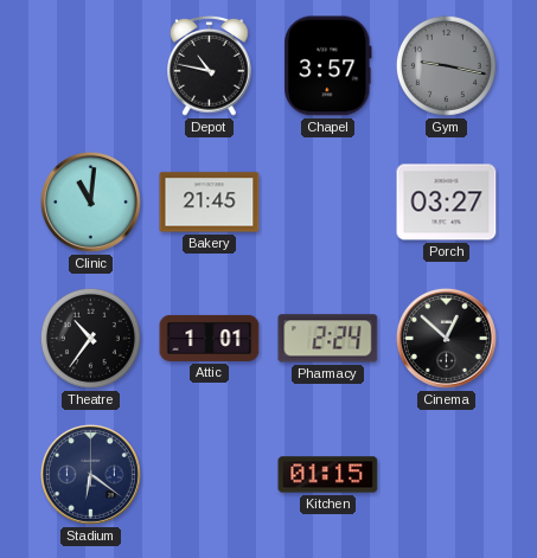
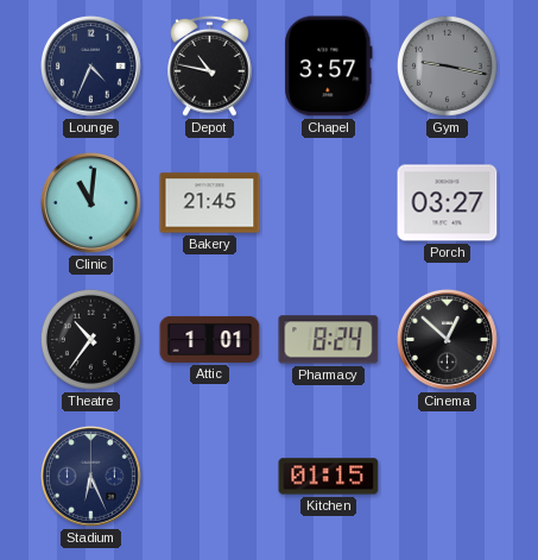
Lounge: none -> 4:34
Pharmacy: 2:24 -> 8:24
Stadium: 6:21 -> 6:26
